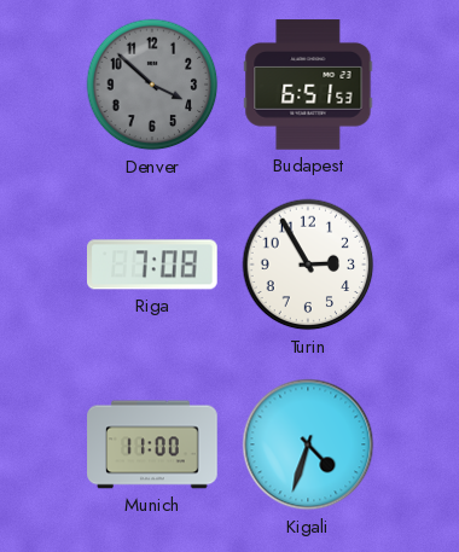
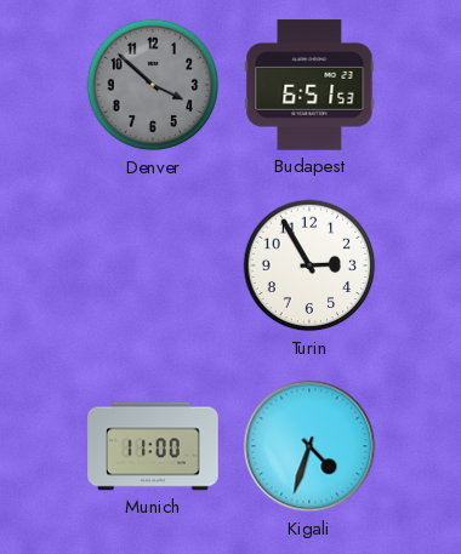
Riga: 7:08 -> none
